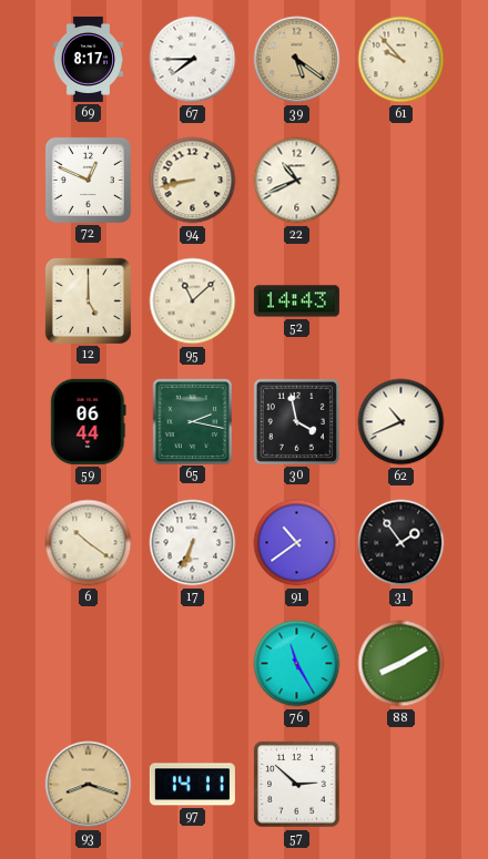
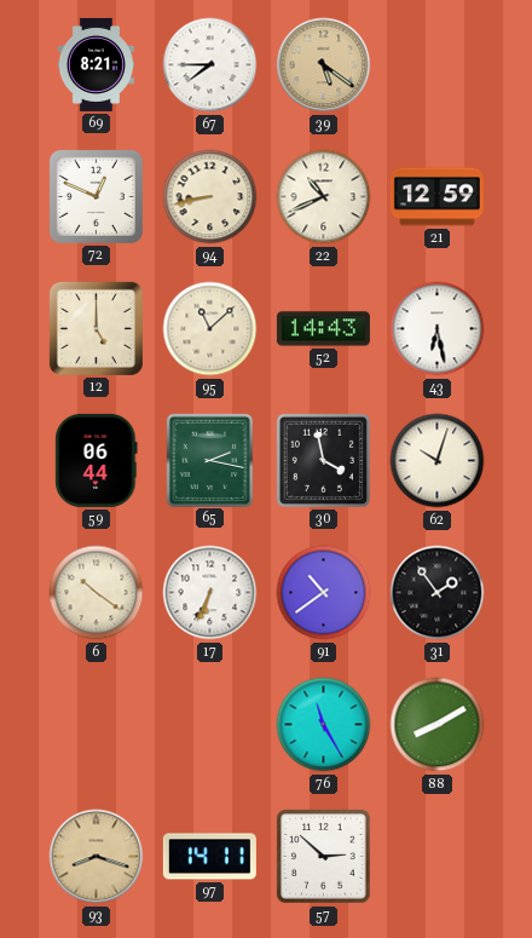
69: 8:17 -> 8:21
61: 9:53 -> none
21: none -> 12:59
43: none -> 6:28
62: 10:41 -> 10:03
